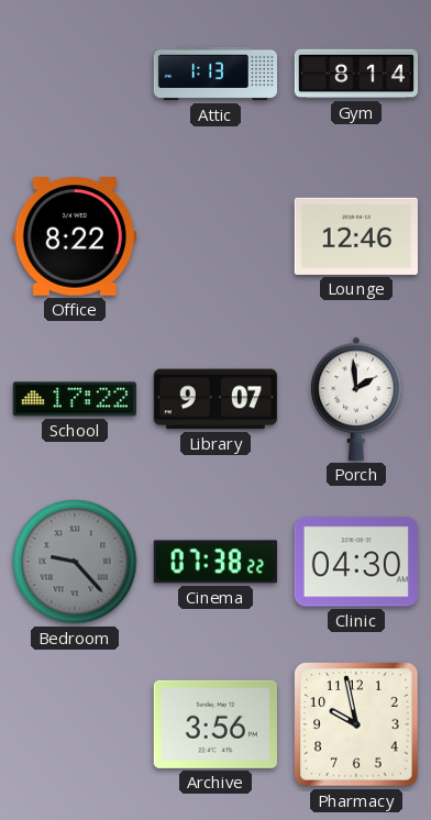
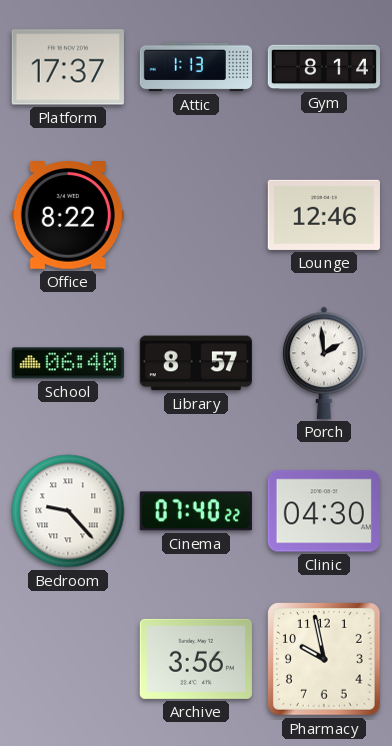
Platform: none -> 17:37
School: 17:22 -> 06:40
Library: 9:07 -> 8:57
Bedroom dial: grey -> white
Cinema: 07:38 -> 07:40
